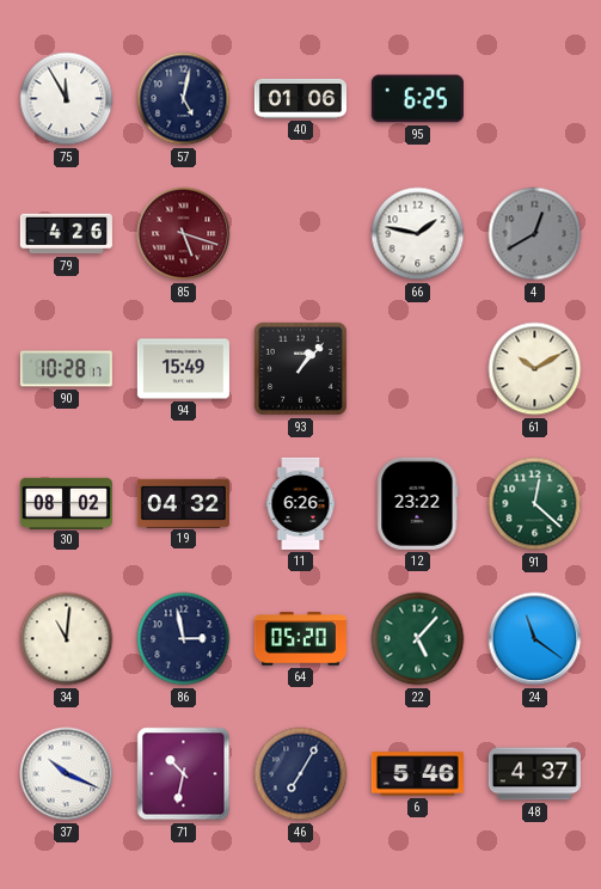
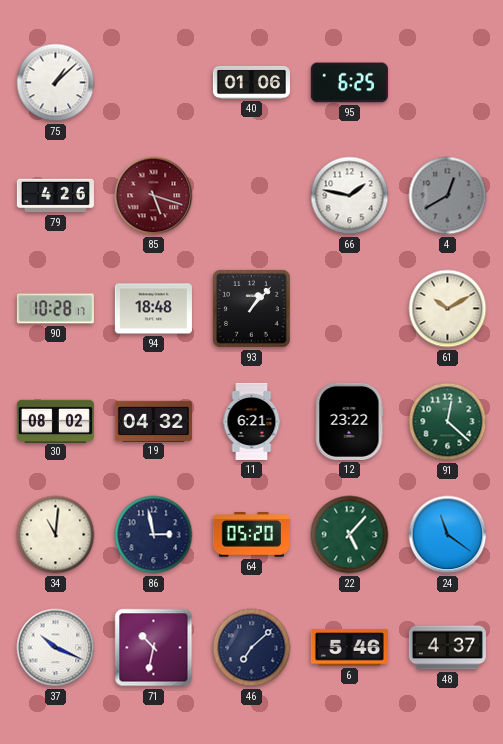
75: 11:55 -> 1:08
57: 5:02 -> none
94: 15:49 -> 18:48
11: 6:26 -> 6:21
46: 7:05 -> 7:08
